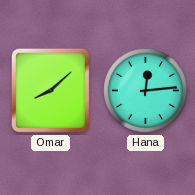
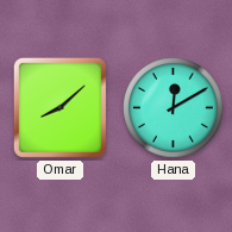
Hana: 12:14 -> 12:10
